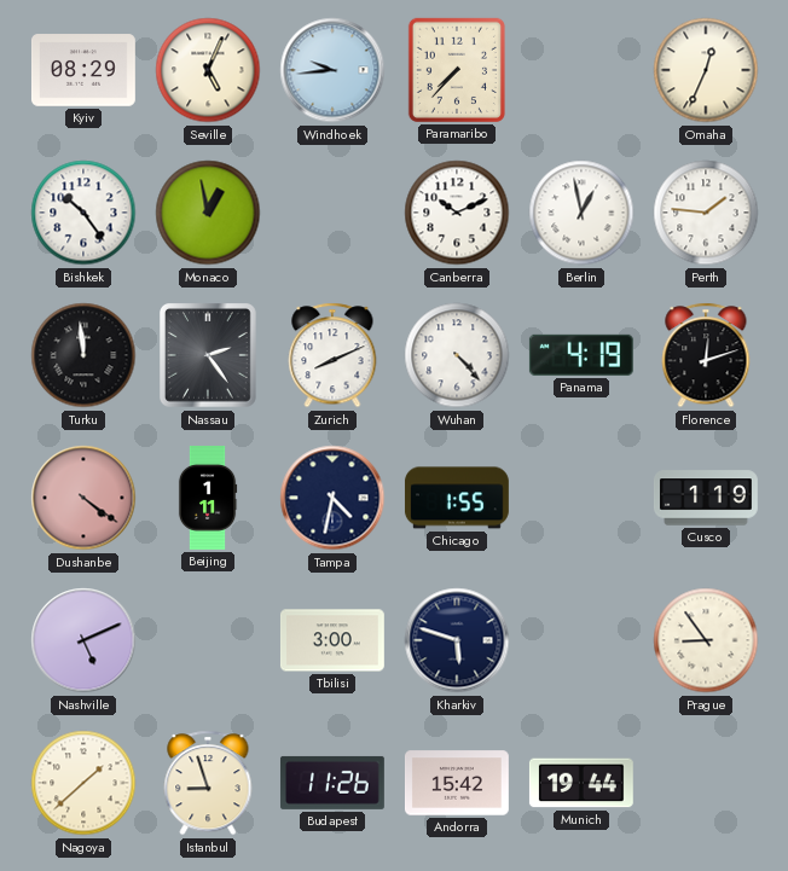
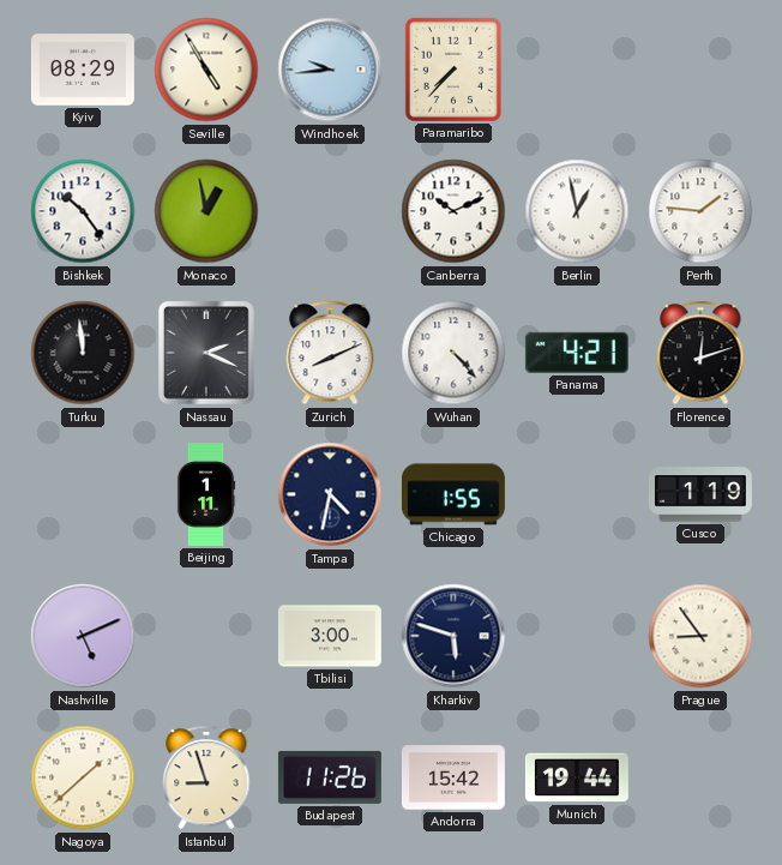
Seville: 5:04 -> 4:55
Omaha: 12:34 -> none
Nassau: 2:24 -> 2:19
Panama: 4:19 -> 4:21
Dushanbe: 4:21 -> none
